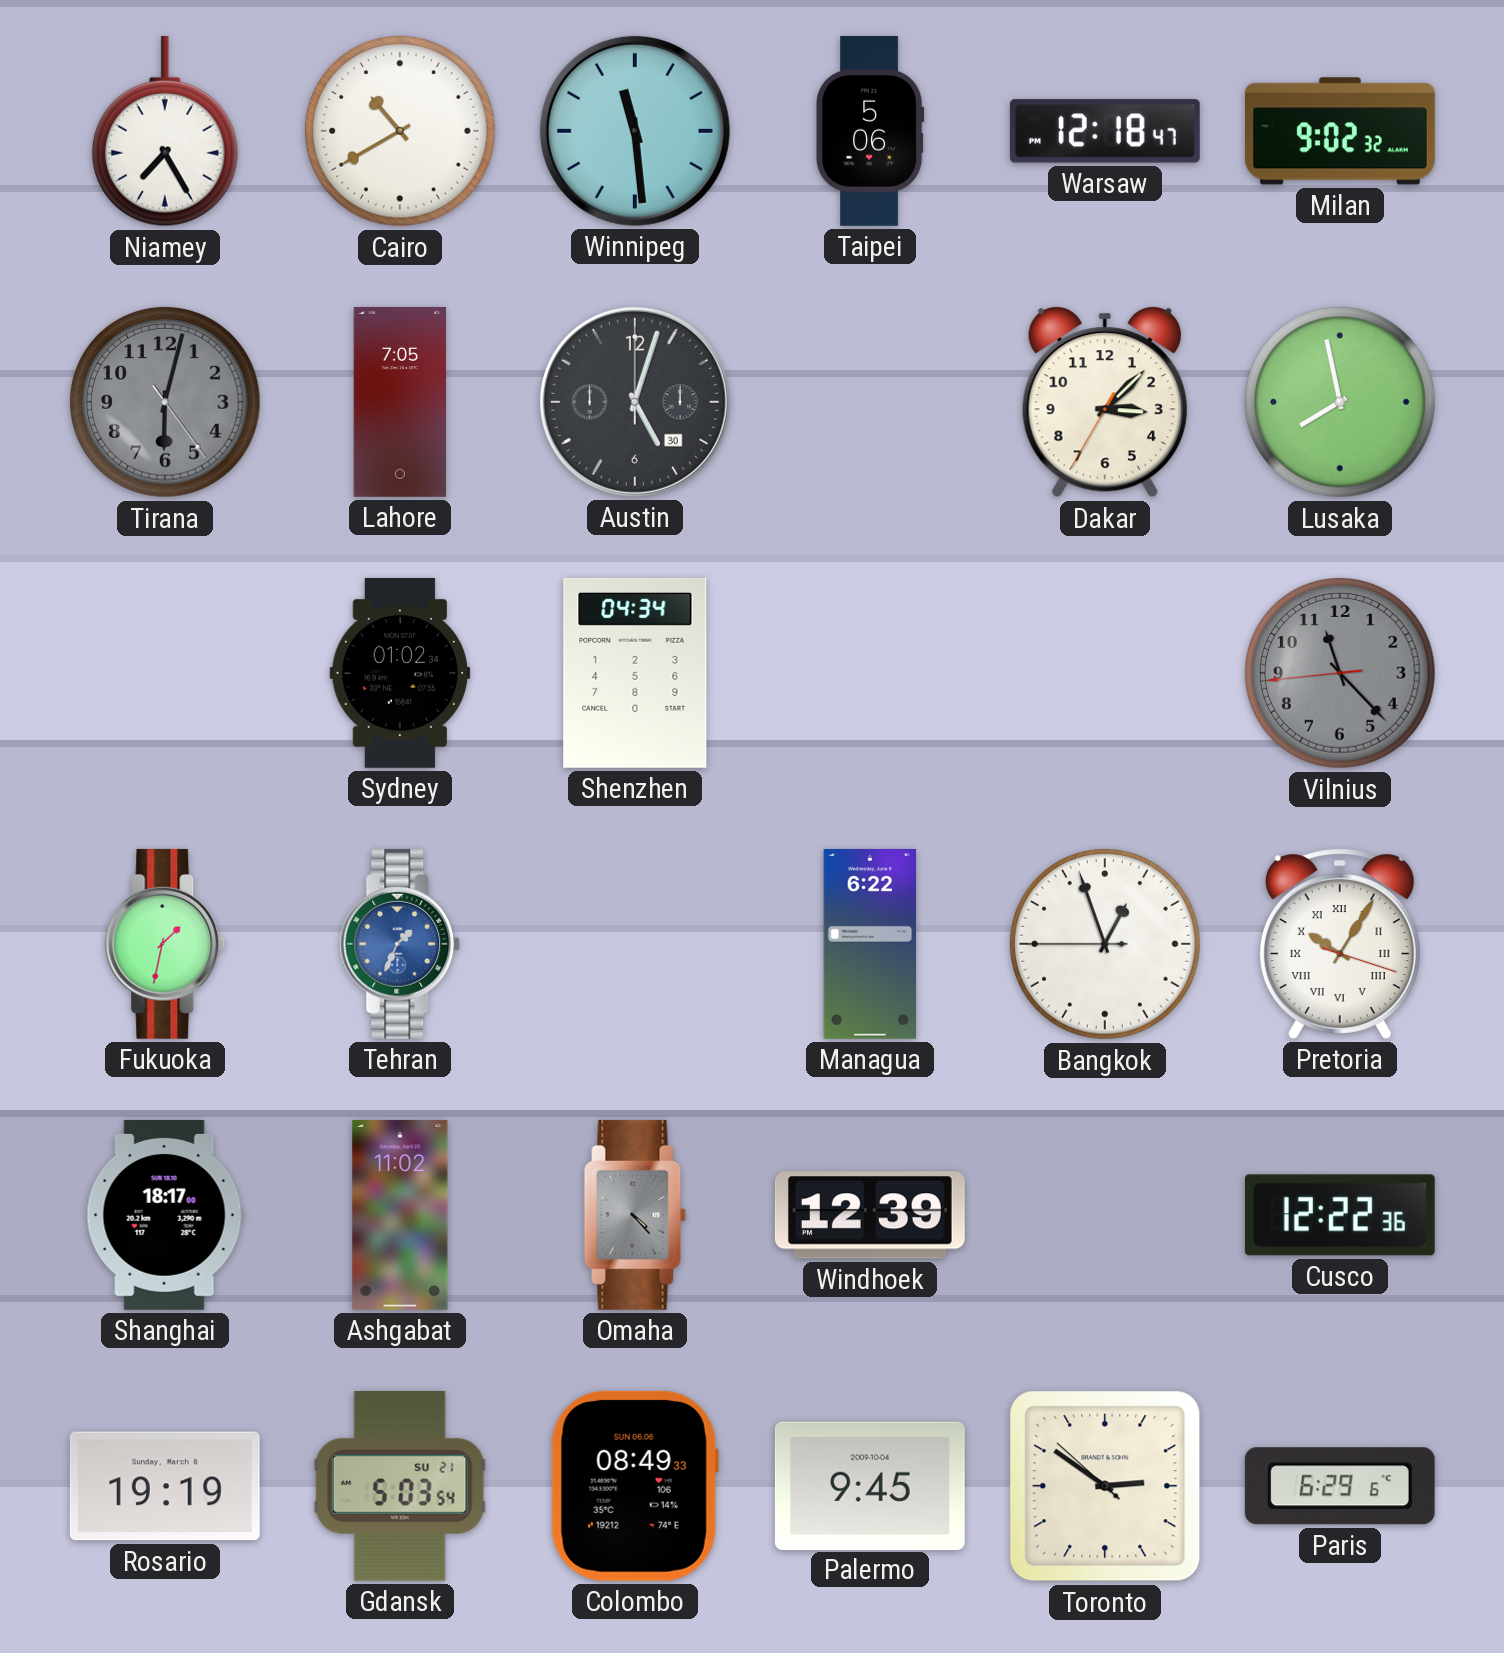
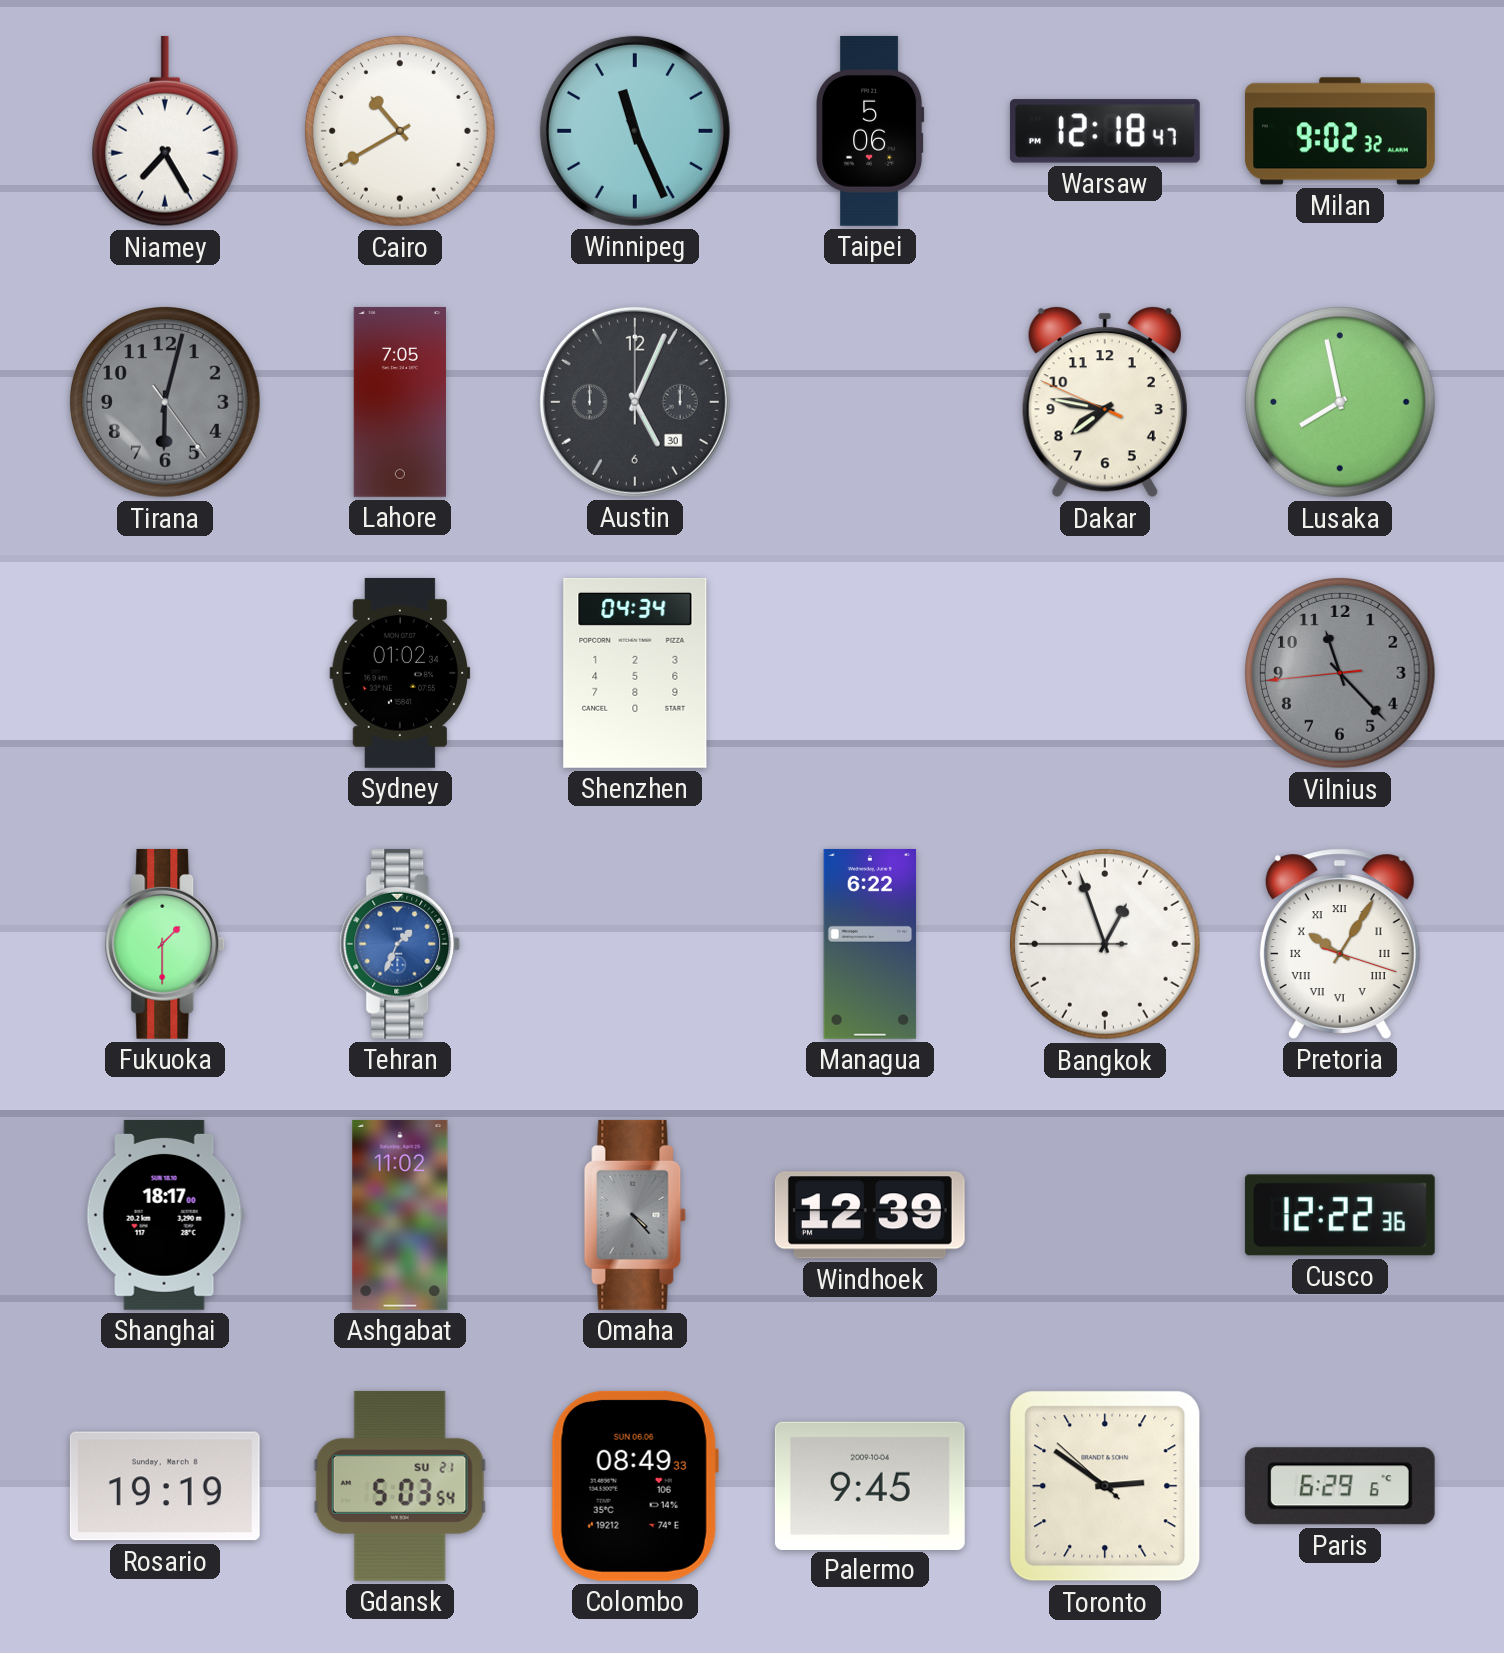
Winnipeg: 11:29 -> 11:26
Austin: 5:03 -> 5:04
Dakar: 3:07 -> 7:46
Fukuoka: 1:32 -> 1:30
